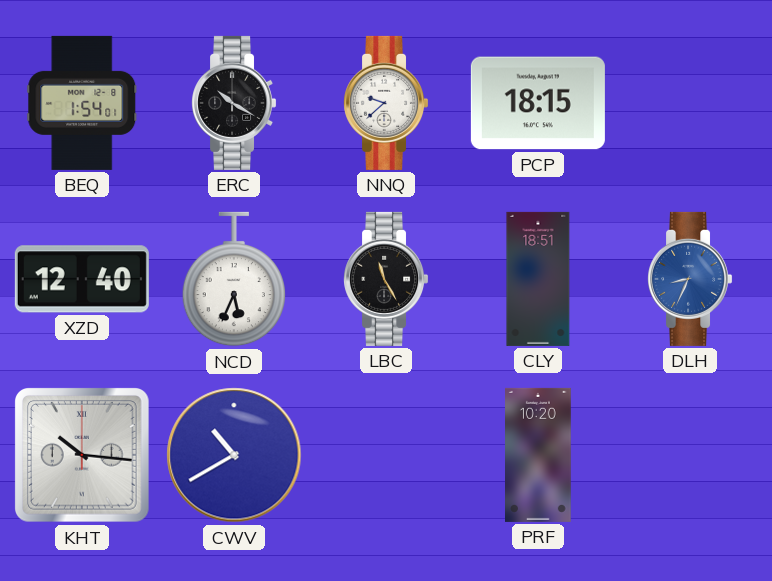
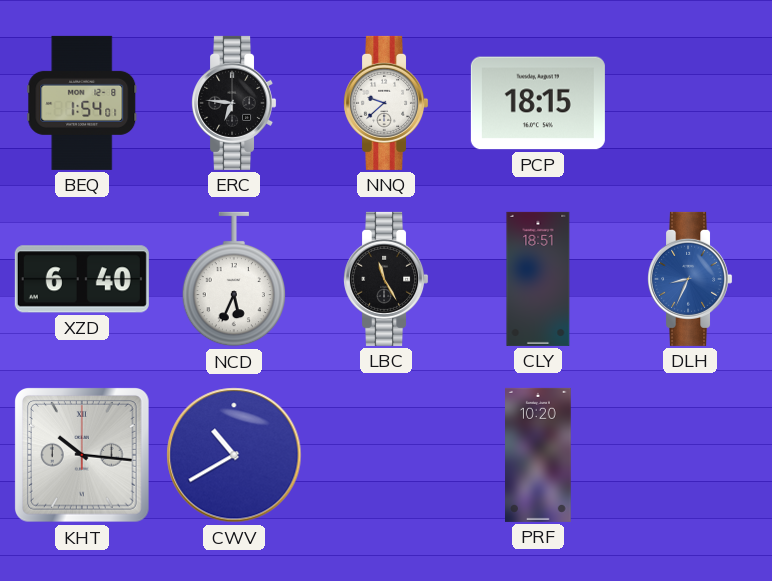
ERC: 10:20 -> 6:46
XZD: 12:40 -> 6:40
